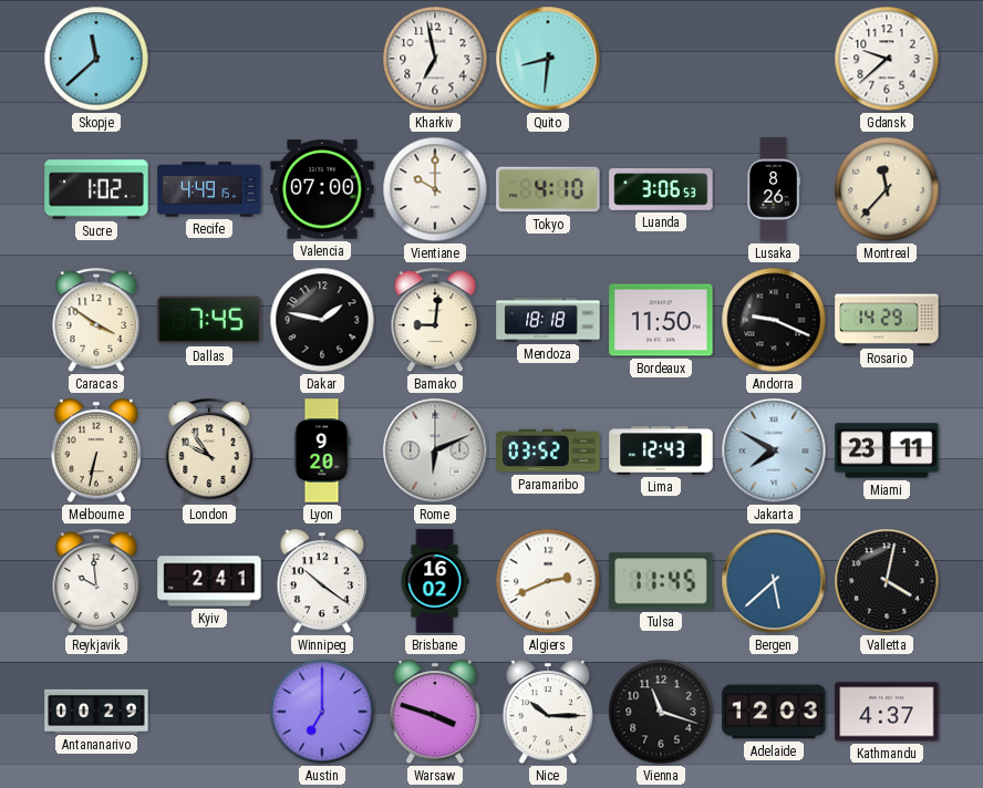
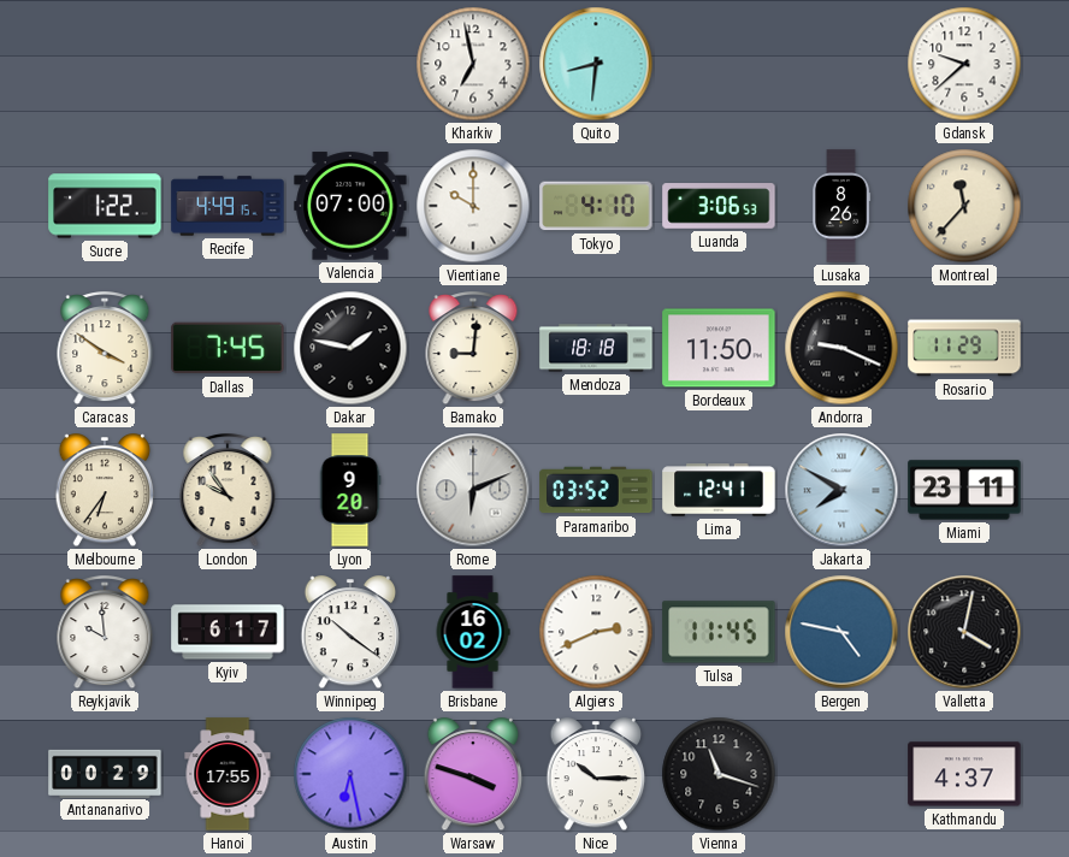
Skopje: 11:38 -> none
Sucre: 1:02 -> 1:22
Rosario: 14:29 -> 11:29
Melbourne: 6:32 -> 6:36
Lima: 12:43 -> 12:41
Kyiv: 2:41 -> 6:17
Bergen: 5:38 -> 4:47
Hanoi: none -> 17:55
Austin: 7:00 -> 6:28
Adelaide: 12:03 -> none
